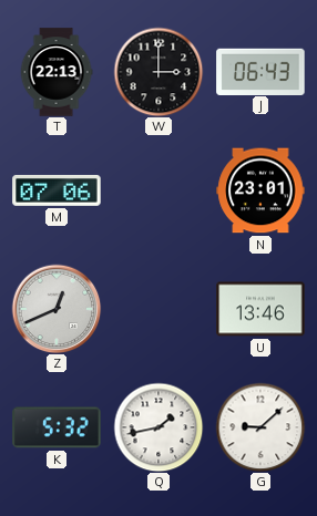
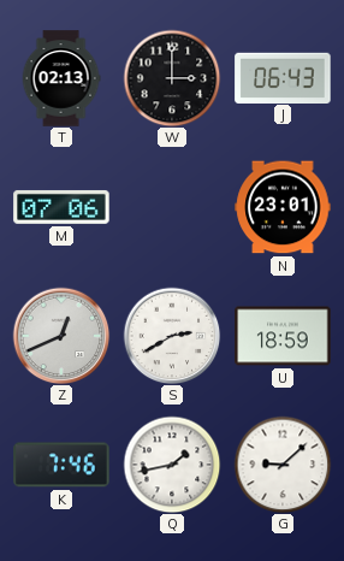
T: 22:13 -> 02:13
S: none -> 2:40
U: 13:46 -> 18:59
K: 5:32 -> 7:46
